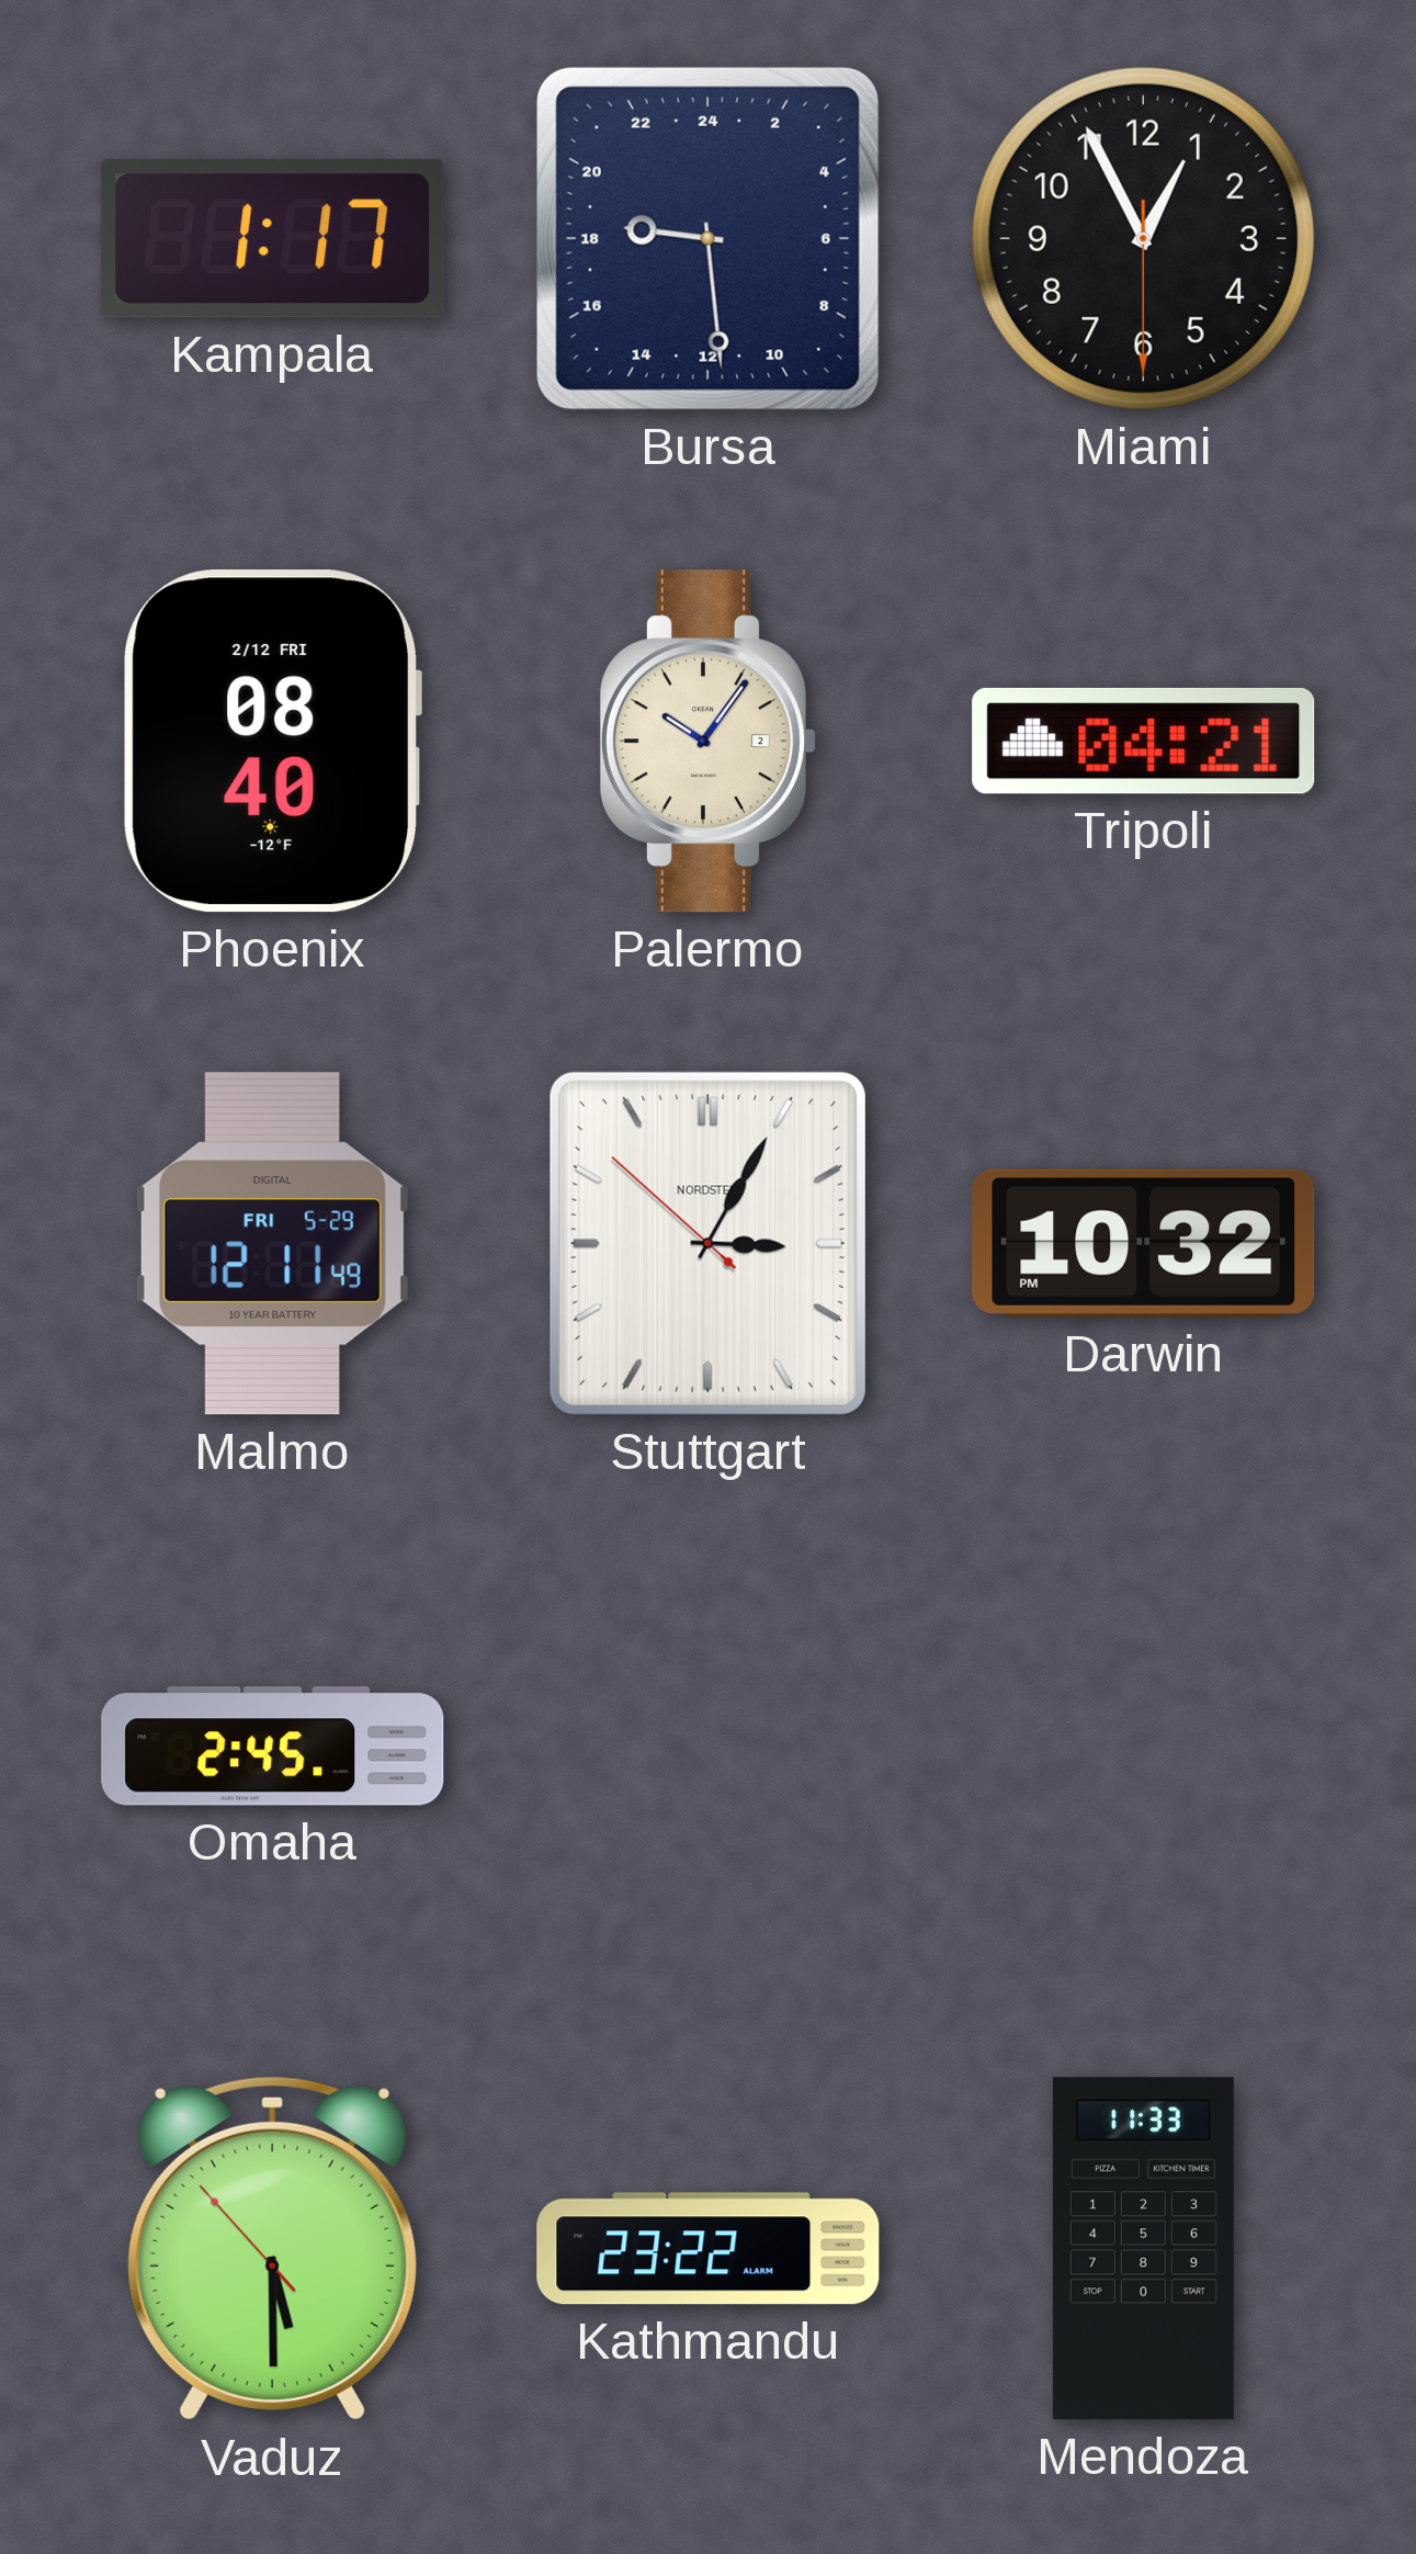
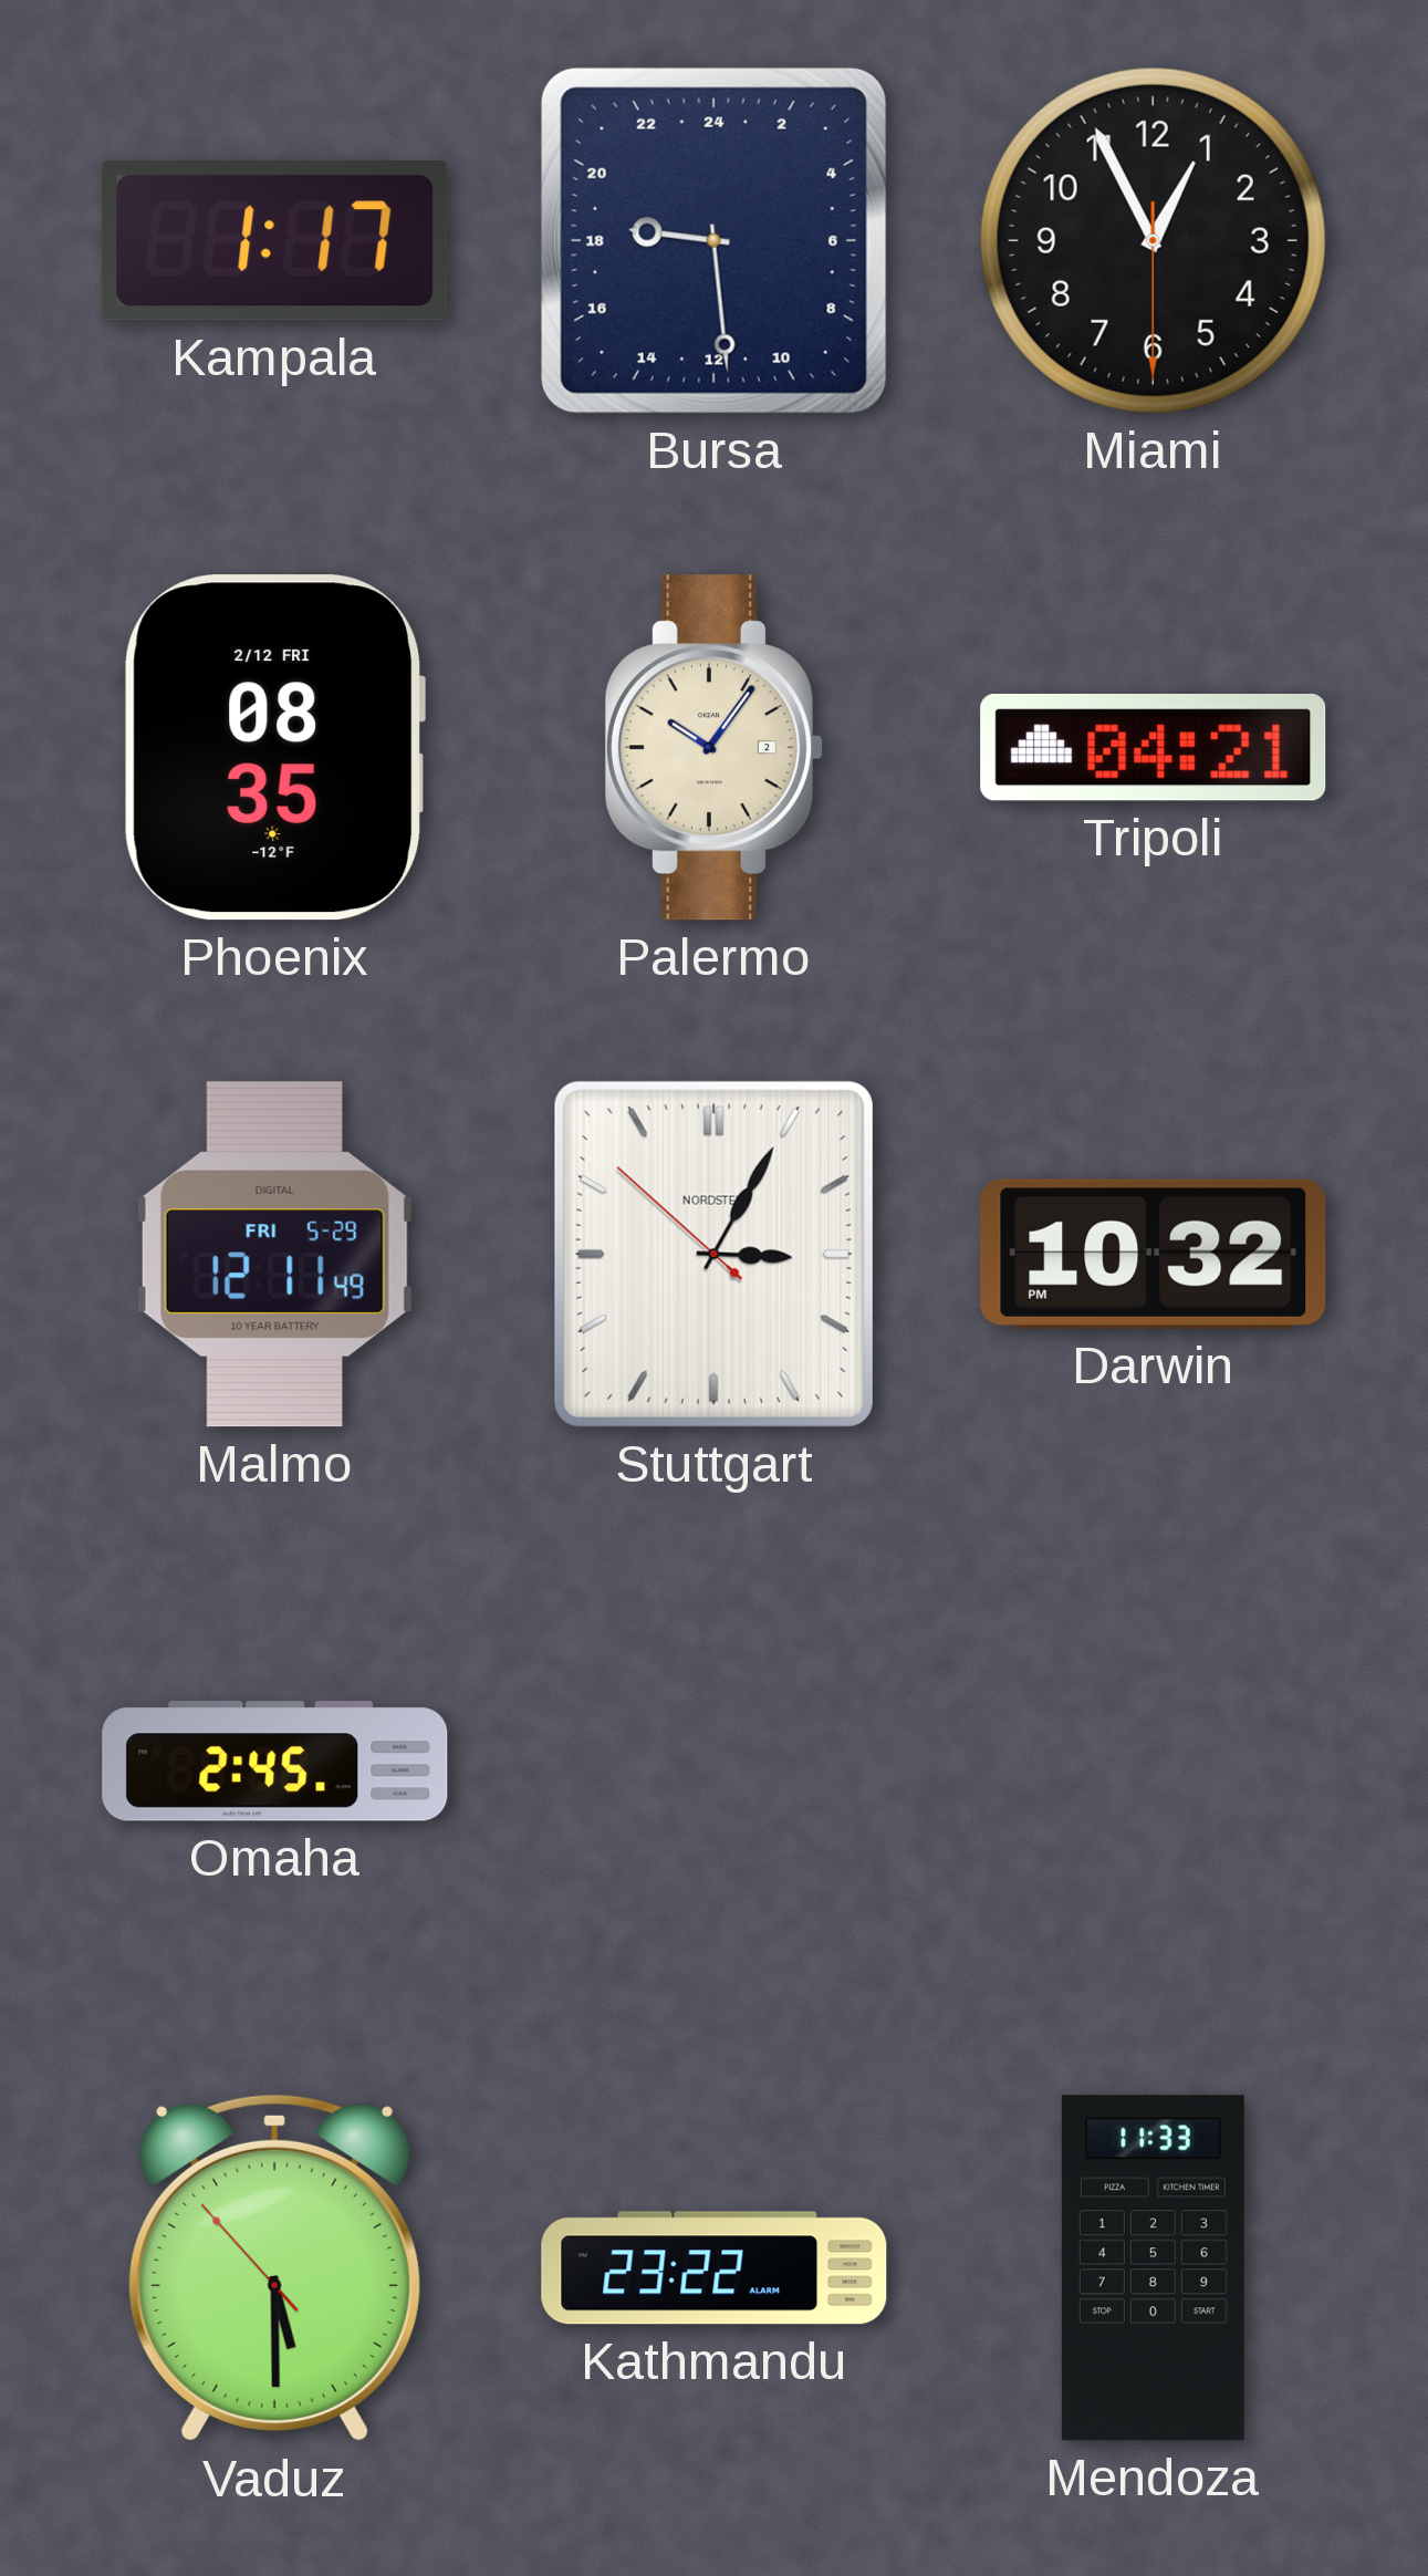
Phoenix: 08:40 -> 08:35
